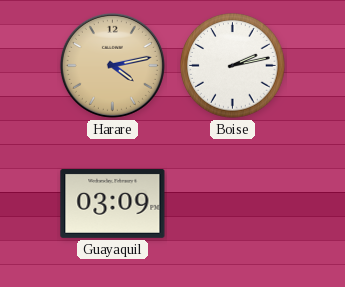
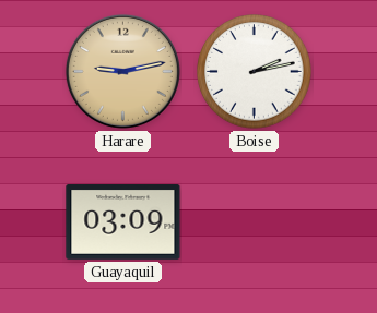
Harare: 4:13 -> 9:13
